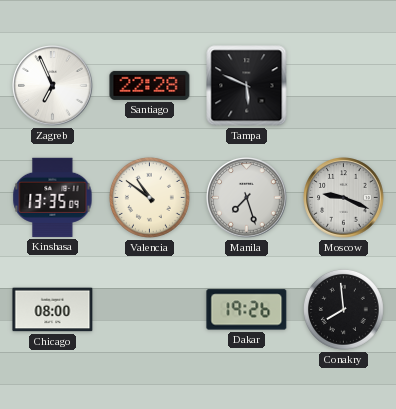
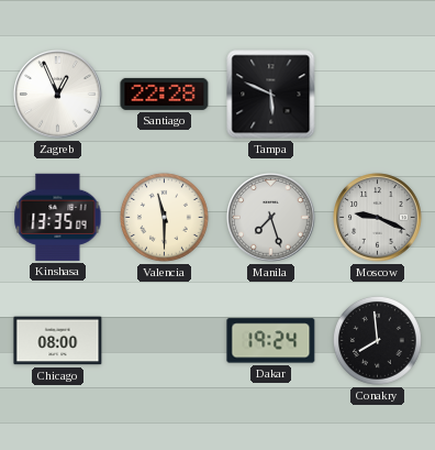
Zagreb: 6:56 -> 12:56
Valencia: 10:51 -> 11:30
Dakar: 19:26 -> 19:24
